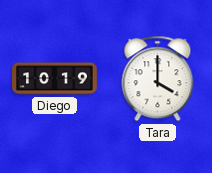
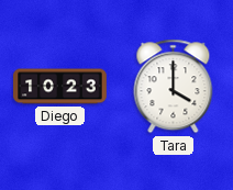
Diego: 10:19 -> 10:23
